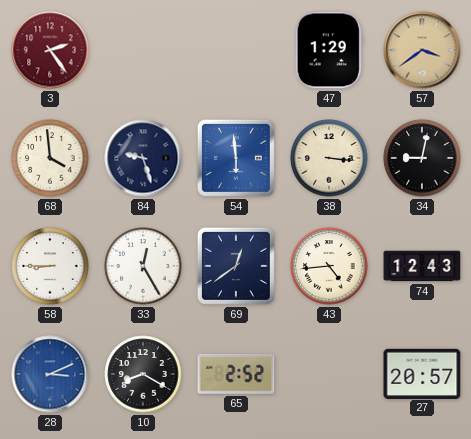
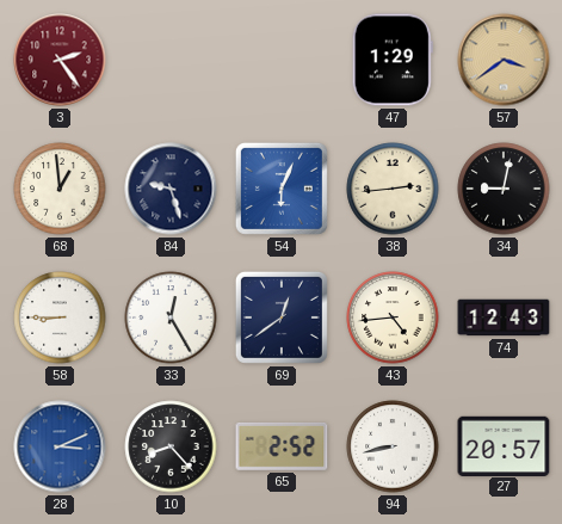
68: 3:59 -> 12:59
54: 5:59 -> 6:04
38: 3:16 -> 2:44
10: 8:20 -> 8:23
94: none -> 8:43
